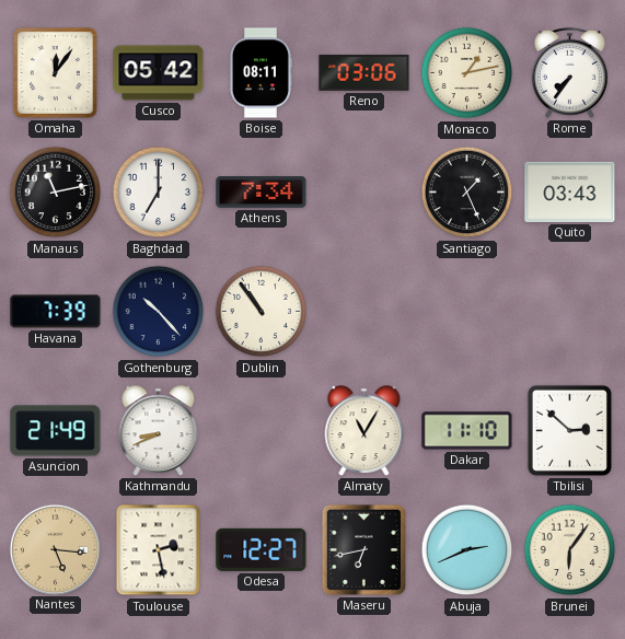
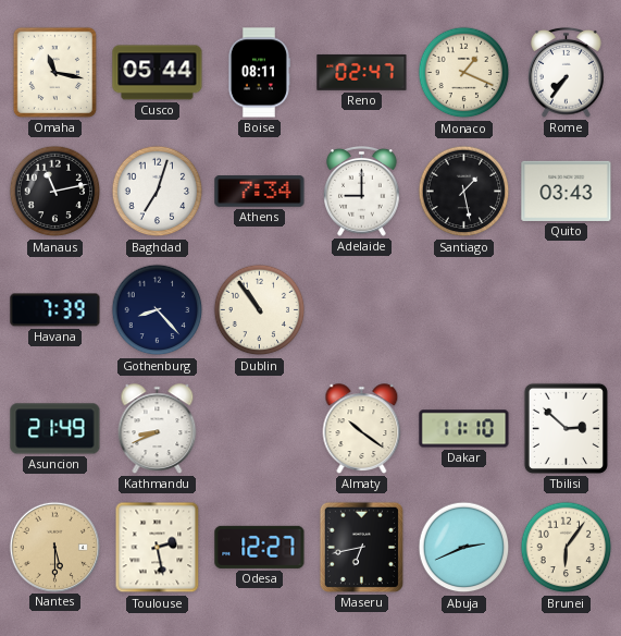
Omaha: 12:06 -> 11:17
Cusco: 05:42 -> 05:44
Reno: 03:06 -> 02:47
Monaco: 1:13 -> 1:19
Baghdad: 7:00 -> 7:03
Adelaide: none -> 9:00
Santiago: 1:26 -> 1:28
Gothenburg: 10:23 -> 8:23
Almaty: 11:05 -> 10:21
Nantes: 5:16 -> 5:30
